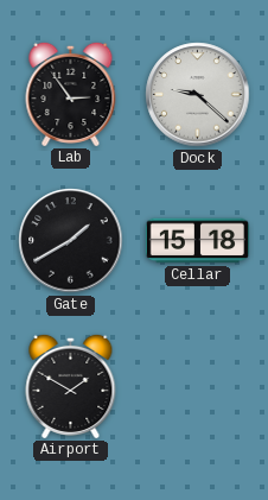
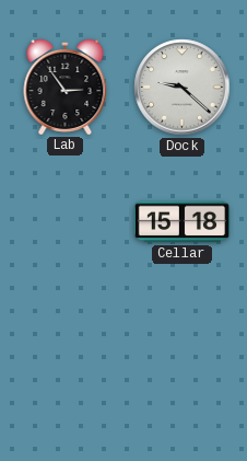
Gate: 1:40 -> none
Airport: 1:50 -> none
